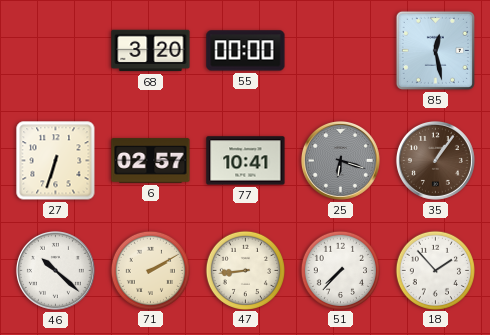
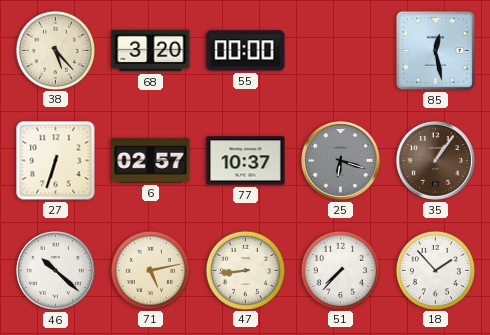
38: none -> 5:23
77: 10:41 -> 10:37
71: 2:10 -> 5:13
